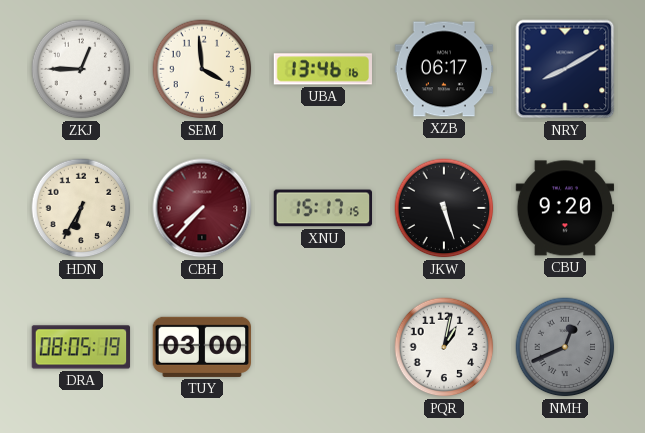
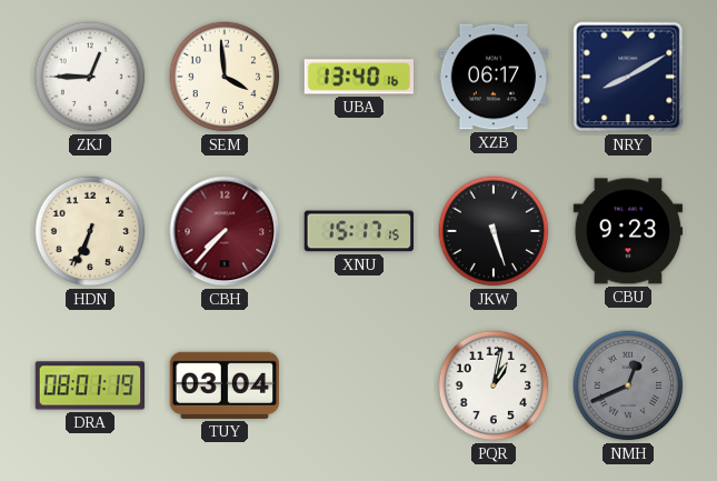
UBA: 13:46 -> 13:40
HDN: 6:35 -> 6:34
CBU: 9:20 -> 9:23
DRA: 08:05 -> 08:01
TUY: 03:00 -> 03:04
